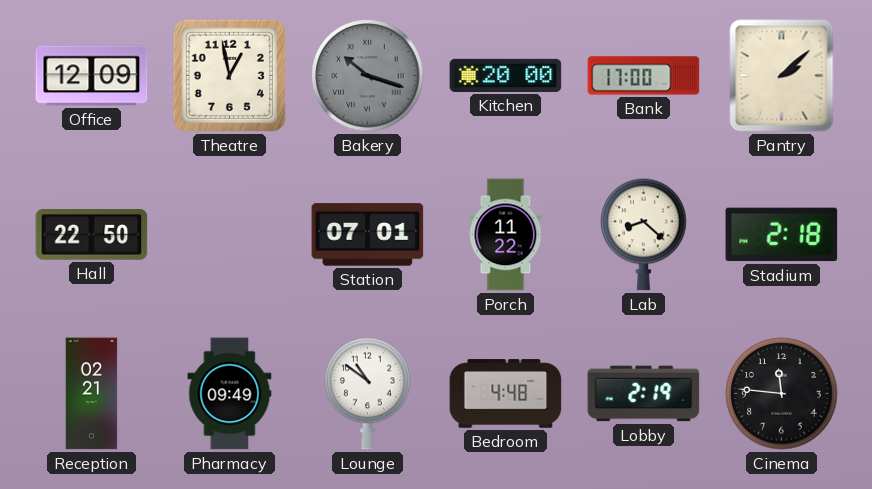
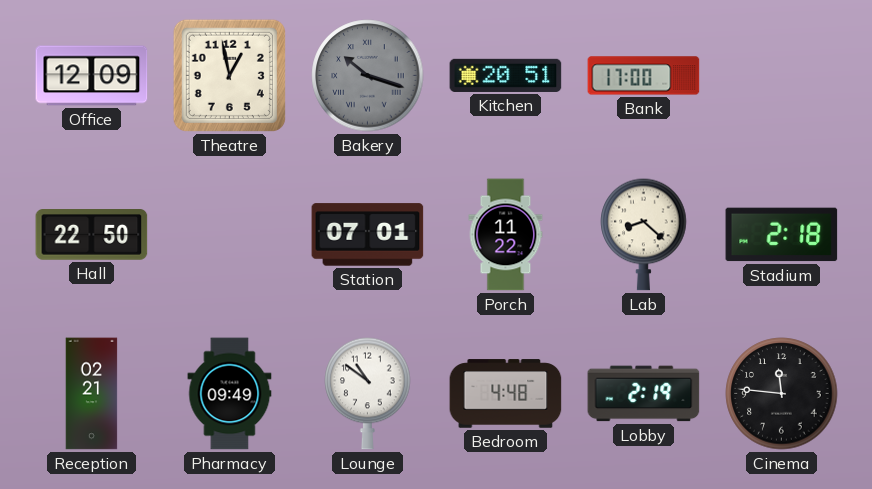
Kitchen: 20:00 -> 20:51
Pantry: 2:08 -> none
